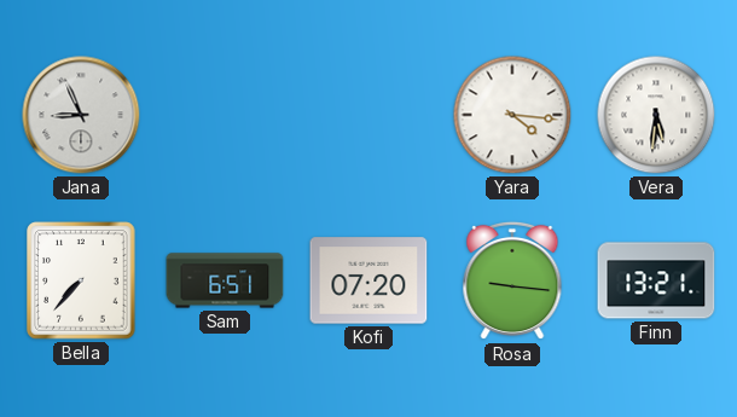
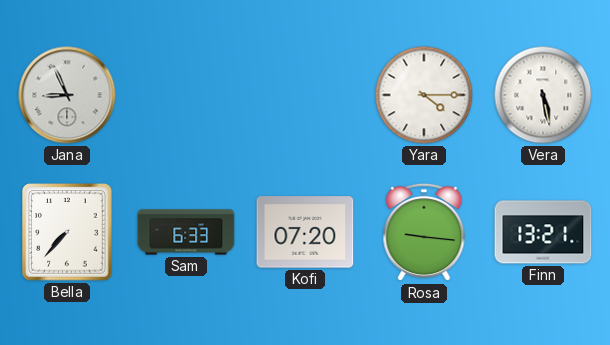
Yara: 4:16 -> 4:15
Vera: 5:31 -> 5:28
Sam: 6:51 -> 6:33
